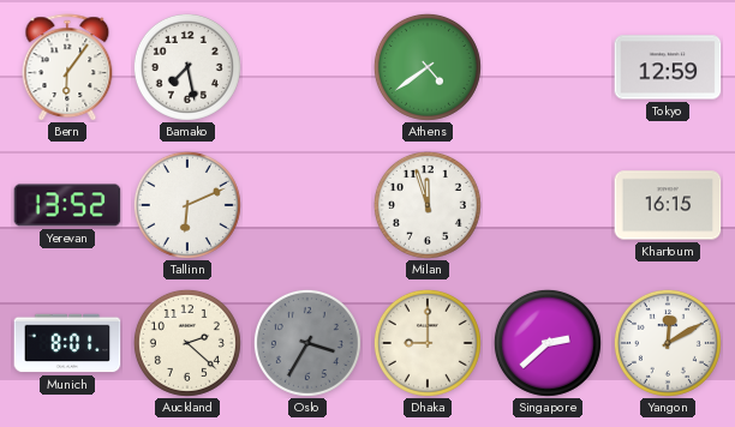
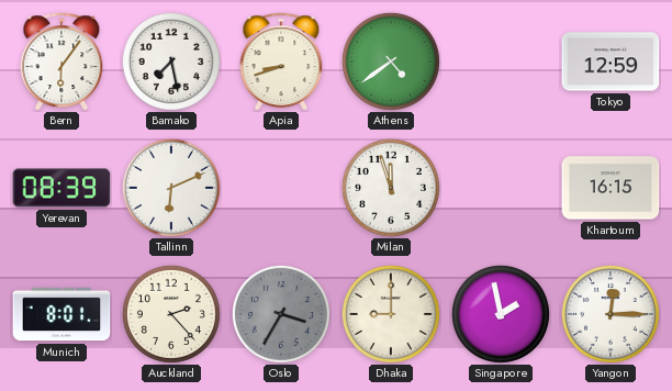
Apia: none -> 8:42
Yerevan: 13:52 -> 08:39
Auckland: 2:22 -> 2:23
Singapore: 2:38 -> 1:58
Yangon: 12:10 -> 12:15
